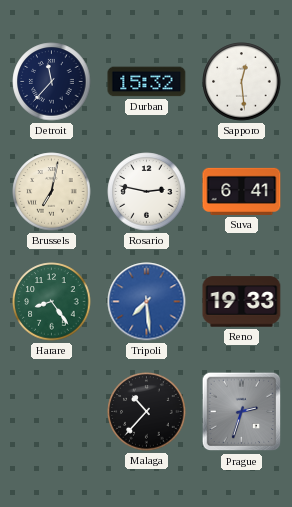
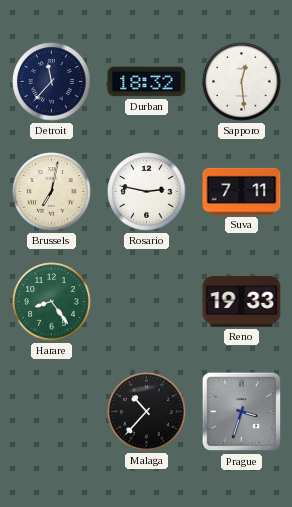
Durban: 15:32 -> 18:32
Suva: 6:41 -> 7:11
Tripoli: 7:29 -> none
Prague: 2:33 -> 3:33
